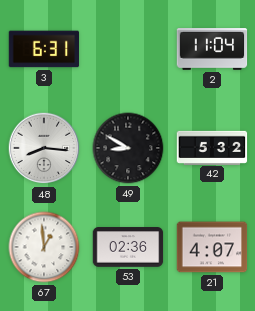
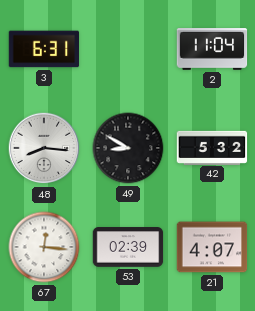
67: 12:59 -> 12:16
53: 02:36 -> 02:39
